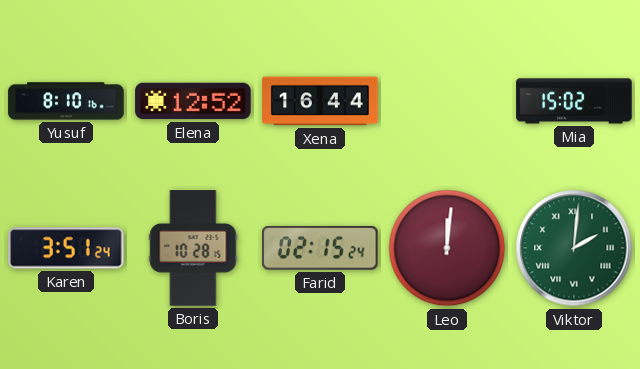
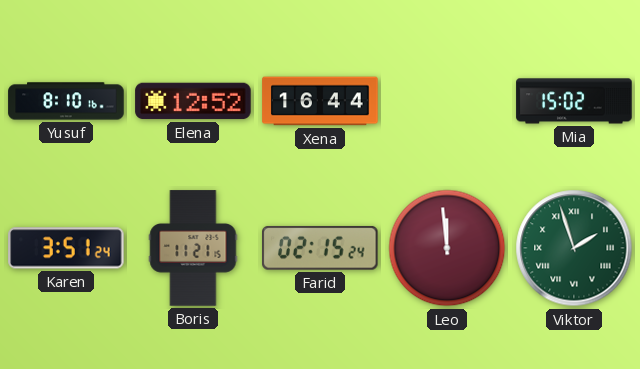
Boris: 10:28 -> 11:21
Leo: 12:01 -> 11:59
Viktor: 2:01 -> 1:57
